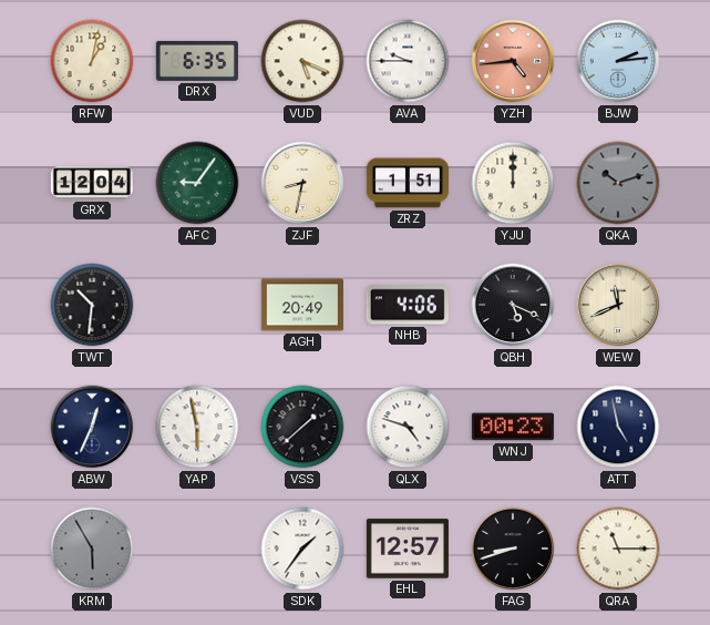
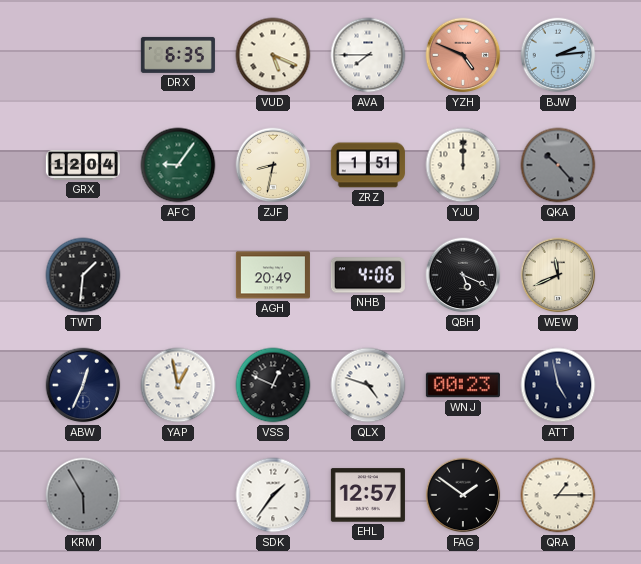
RFW: 1:02 -> none
AVA: 9:45 -> 7:45
YZH: 4:44 -> 4:49
QKA: 10:12 -> 10:23
TWT: 10:31 -> 1:31
YAP: 5:58 -> 12:58
VSS: 1:38 -> 12:49
FAG: 8:42 -> 1:51
QRA: 11:15 -> 1:15
